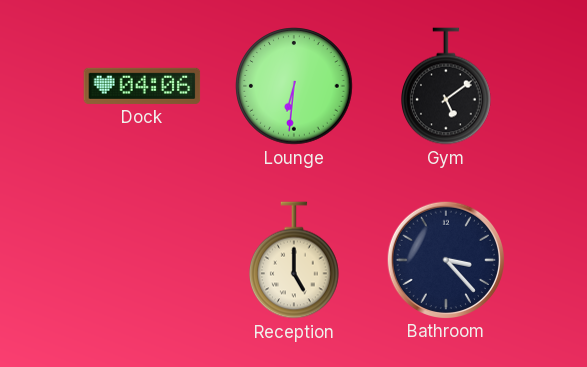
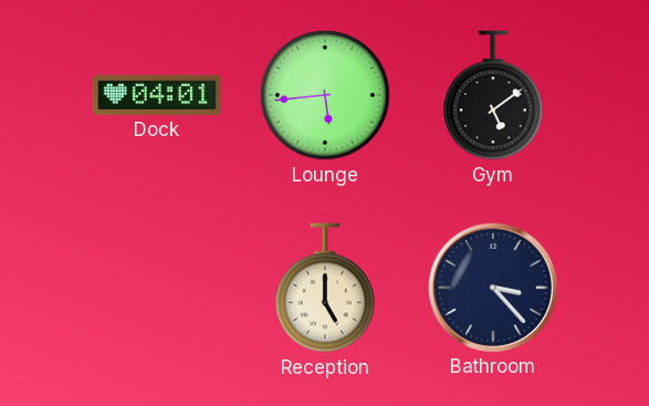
Dock: 04:06 -> 04:01
Lounge: 6:31 -> 5:44
